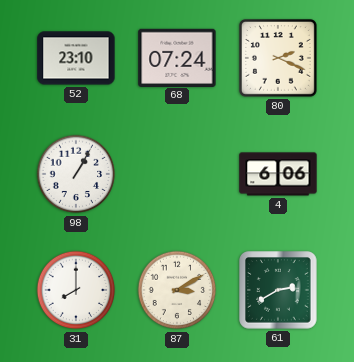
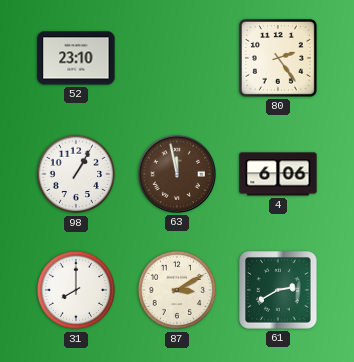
68: 07:24 -> none
80: 2:19 -> 2:24
63: none -> 11:58
